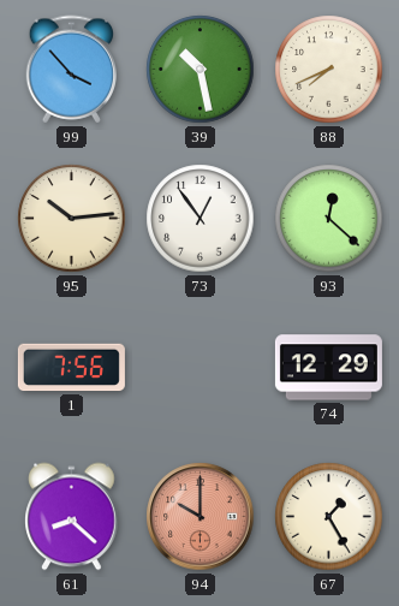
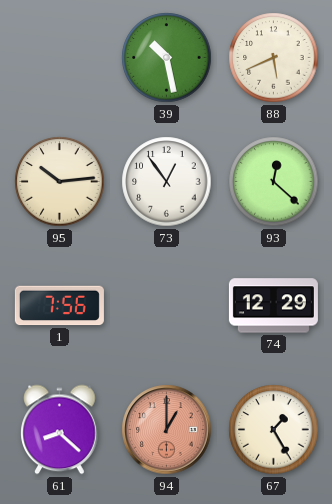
99: 3:53 -> none
88: 7:41 -> 5:41
94: 10:00 -> 1:00
